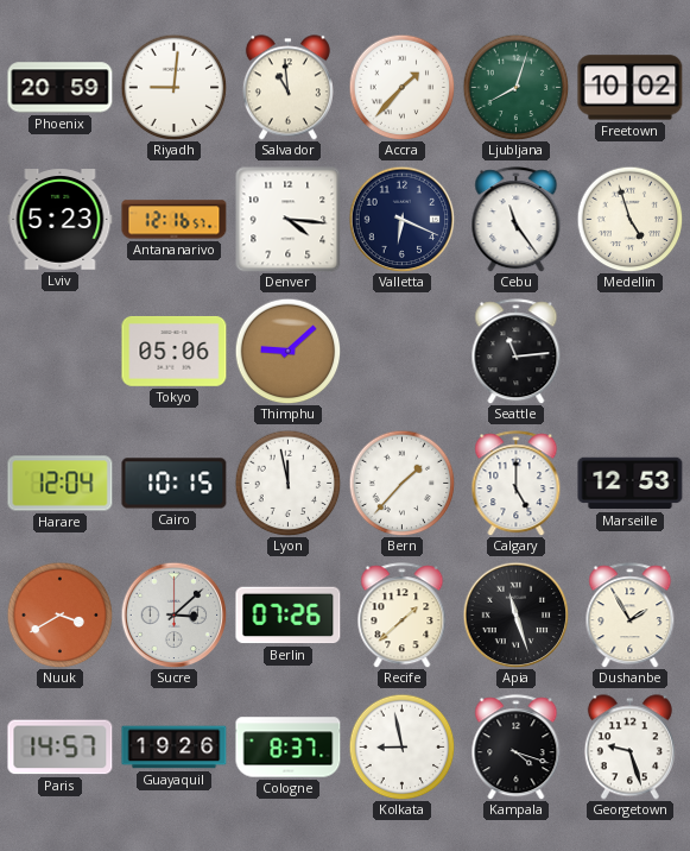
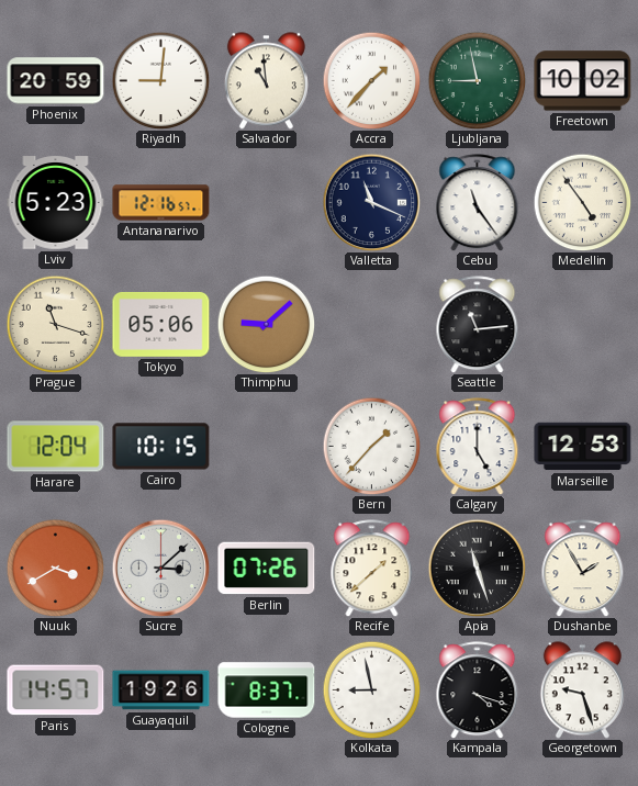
Ljubljana: 8:03 -> 8:58
Denver: 4:16 -> none
Valletta: 6:19 -> 11:19
Medellin: 4:57 -> 4:54
Prague: none -> 11:18
Lyon: 11:58 -> none
